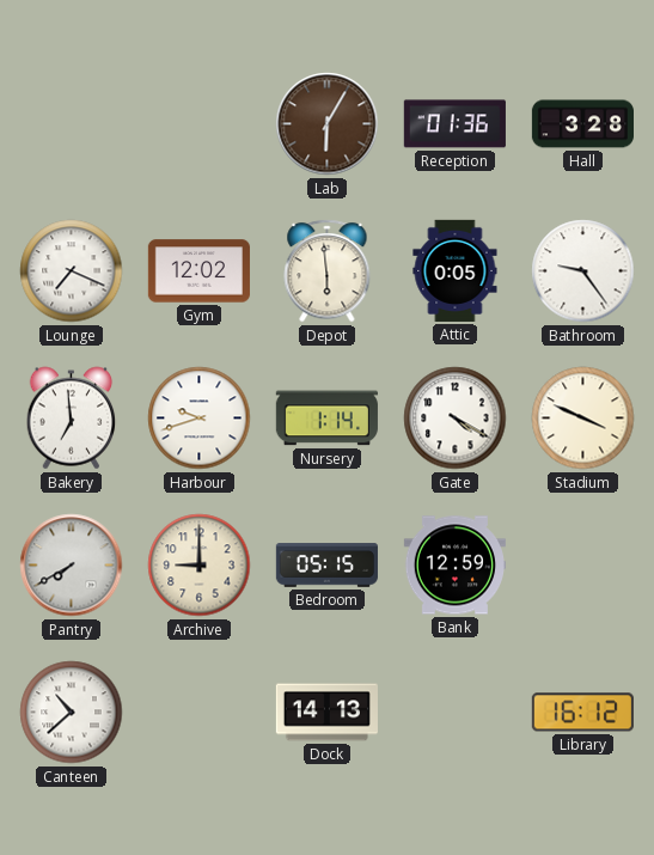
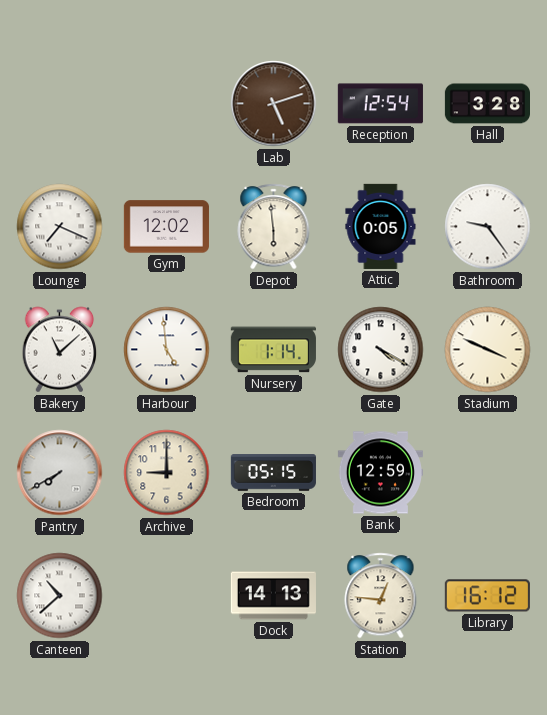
Lab: 6:05 -> 5:12
Reception: 01:36 -> 12:54
Bakery: 6:59 -> 11:08
Harbour: 9:42 -> 4:59
Station: none -> 12:46
